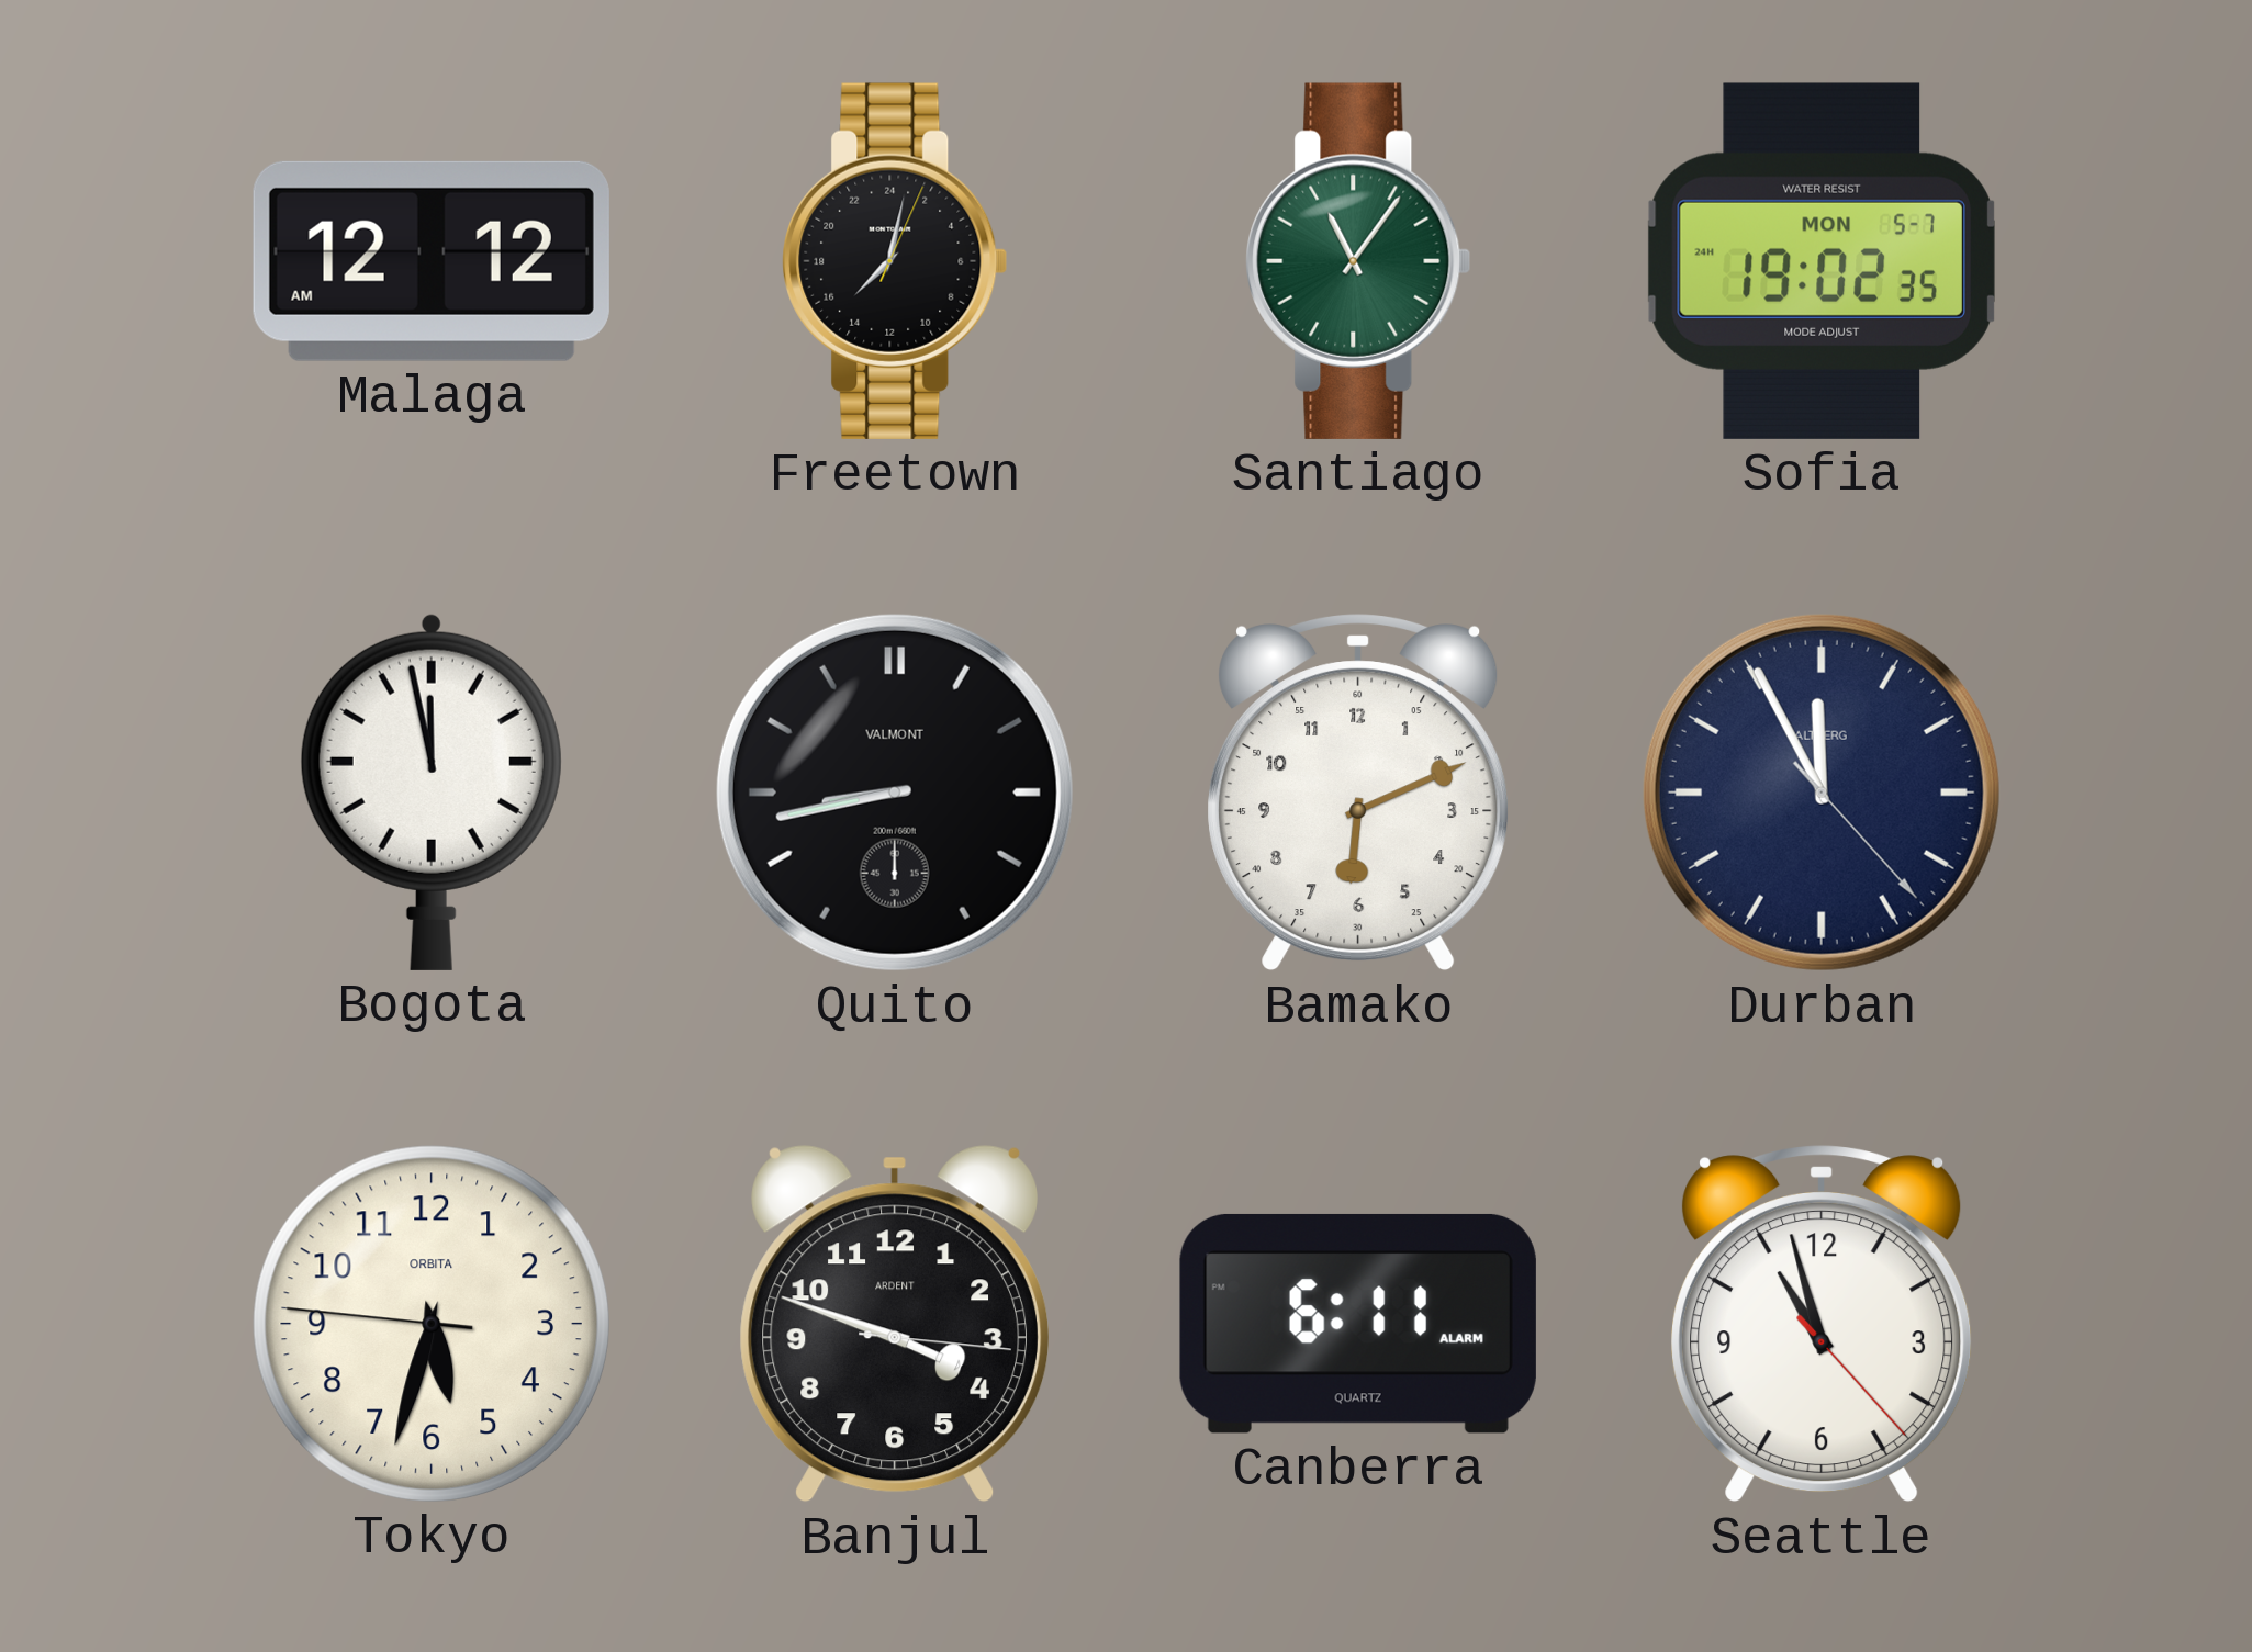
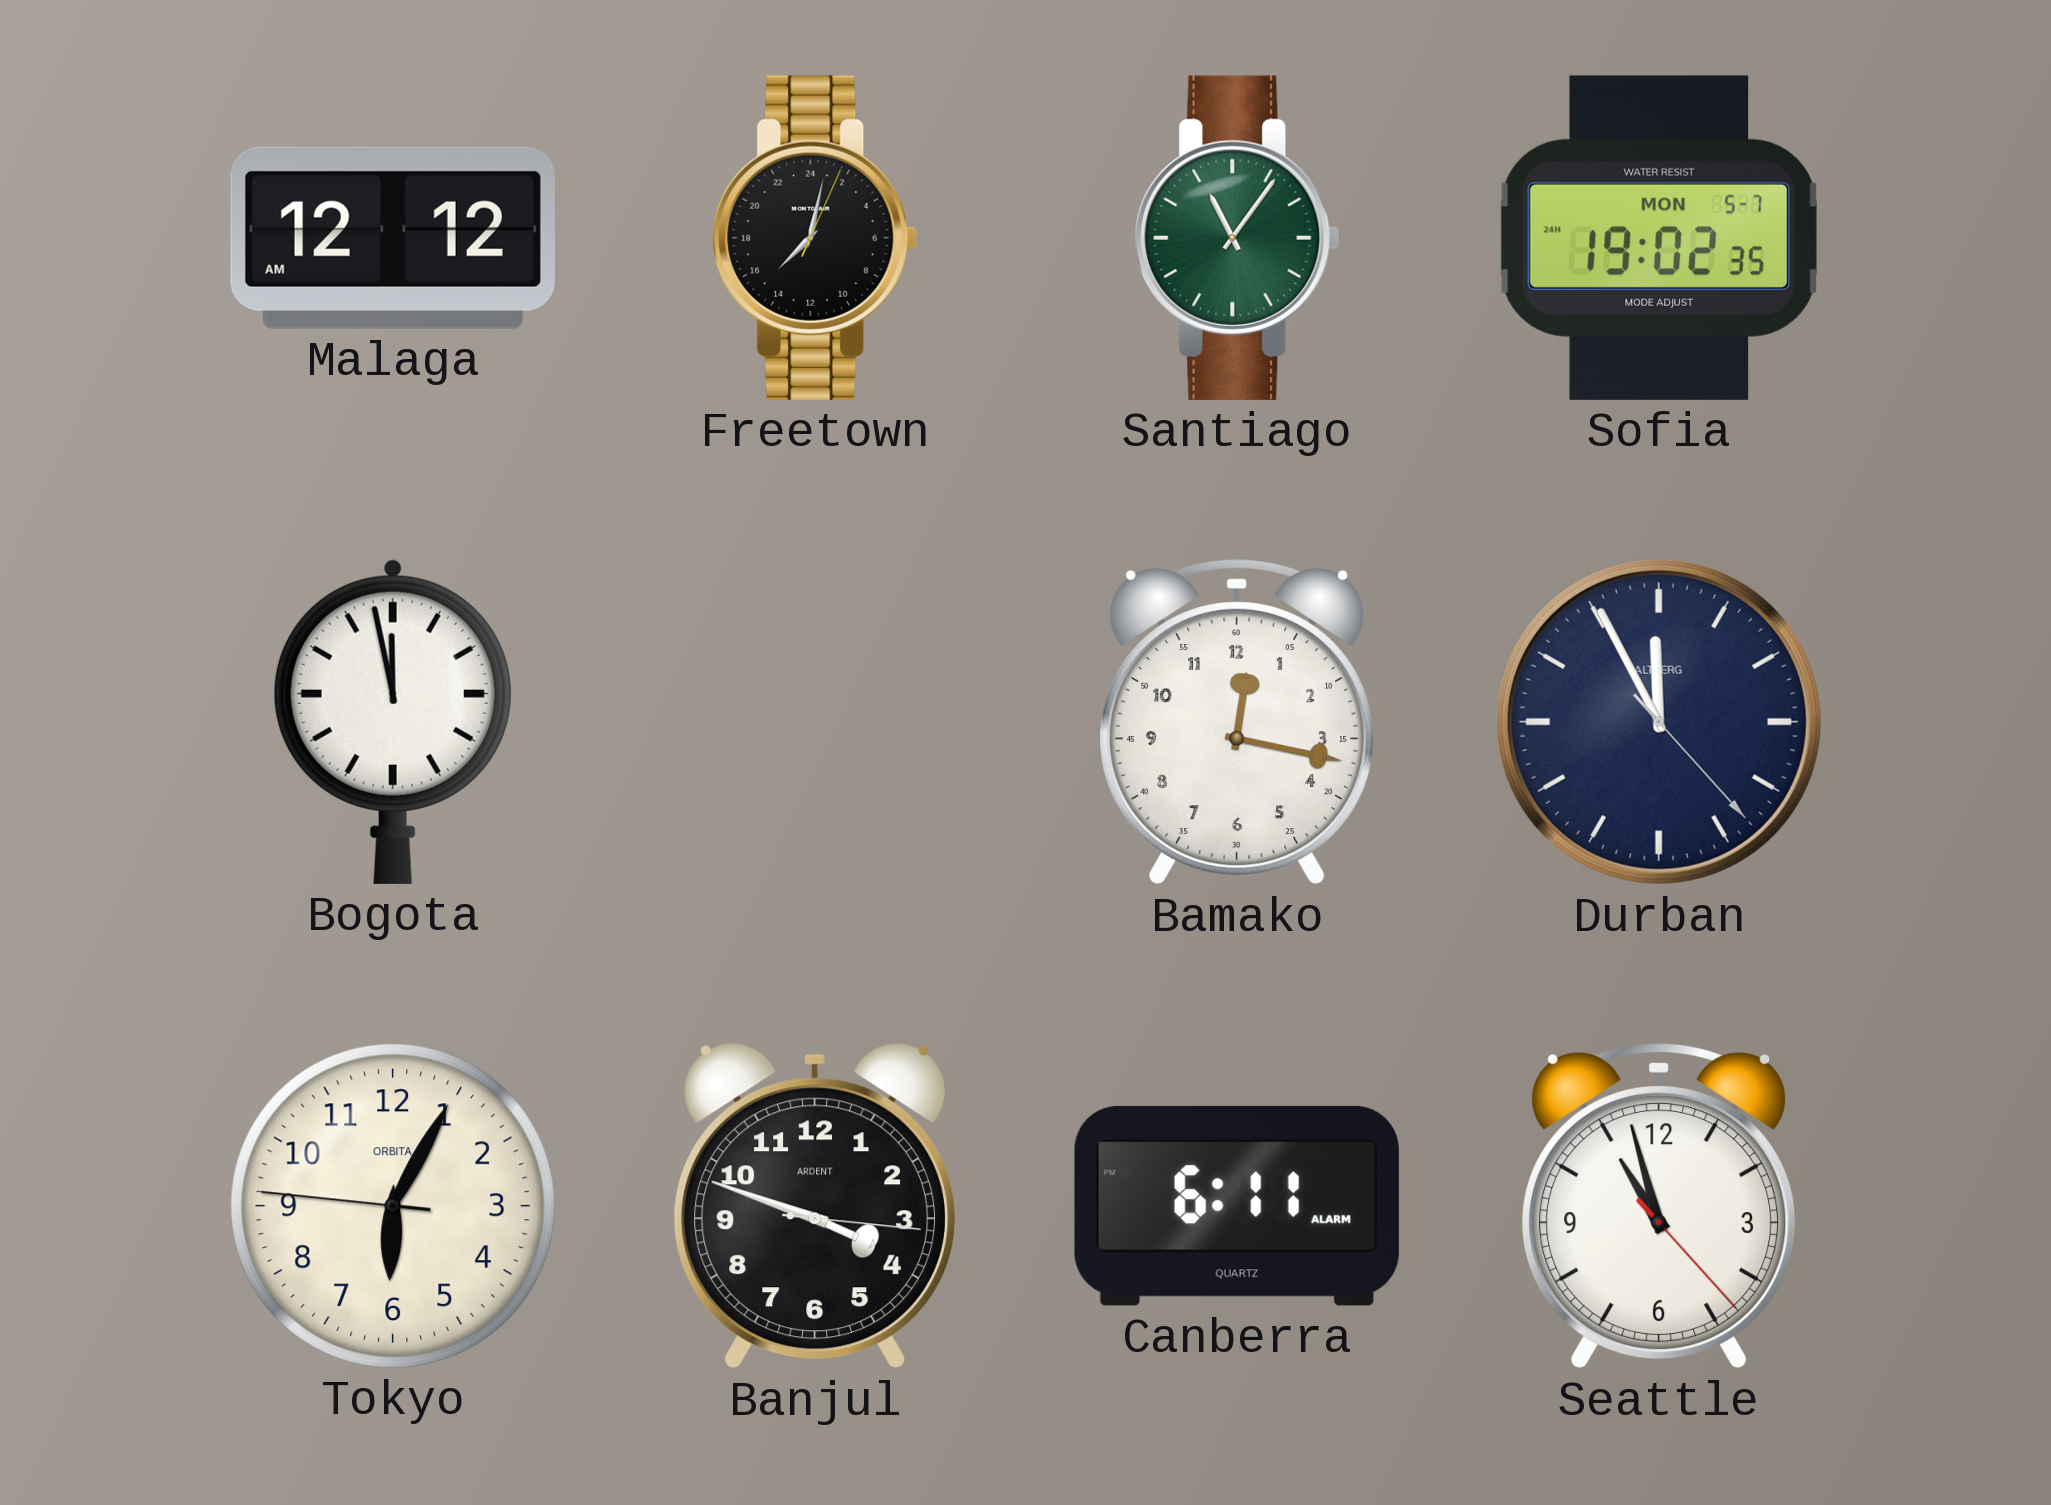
Quito: 8:43 -> none
Bamako: 6:11 -> 12:17
Tokyo: 5:32 -> 6:04
